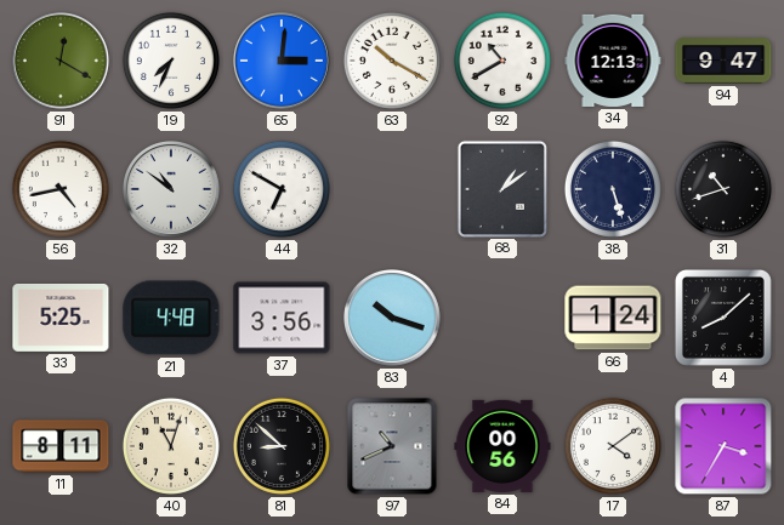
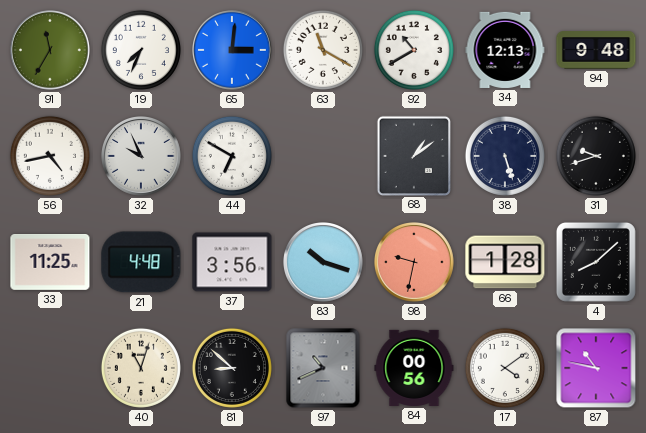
91: 12:20 -> 11:35
63: 10:20 -> 11:20
94: 9:47 -> 9:48
32: 10:51 -> 9:56
31: 10:42 -> 9:42
33: 5:25 -> 11:25
98: none -> 9:32
66: 1:24 -> 1:28
11: 8:11 -> none
87: 3:35 -> 10:47
